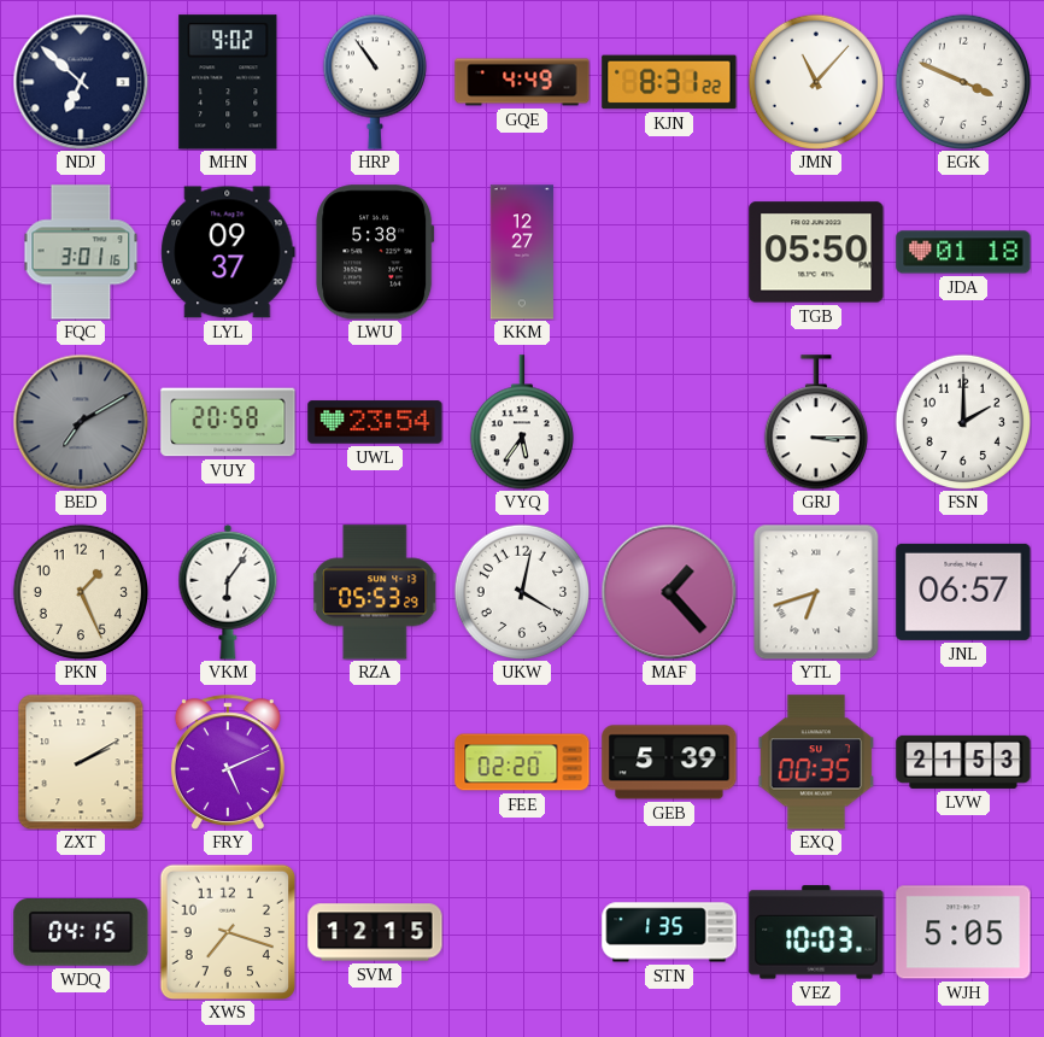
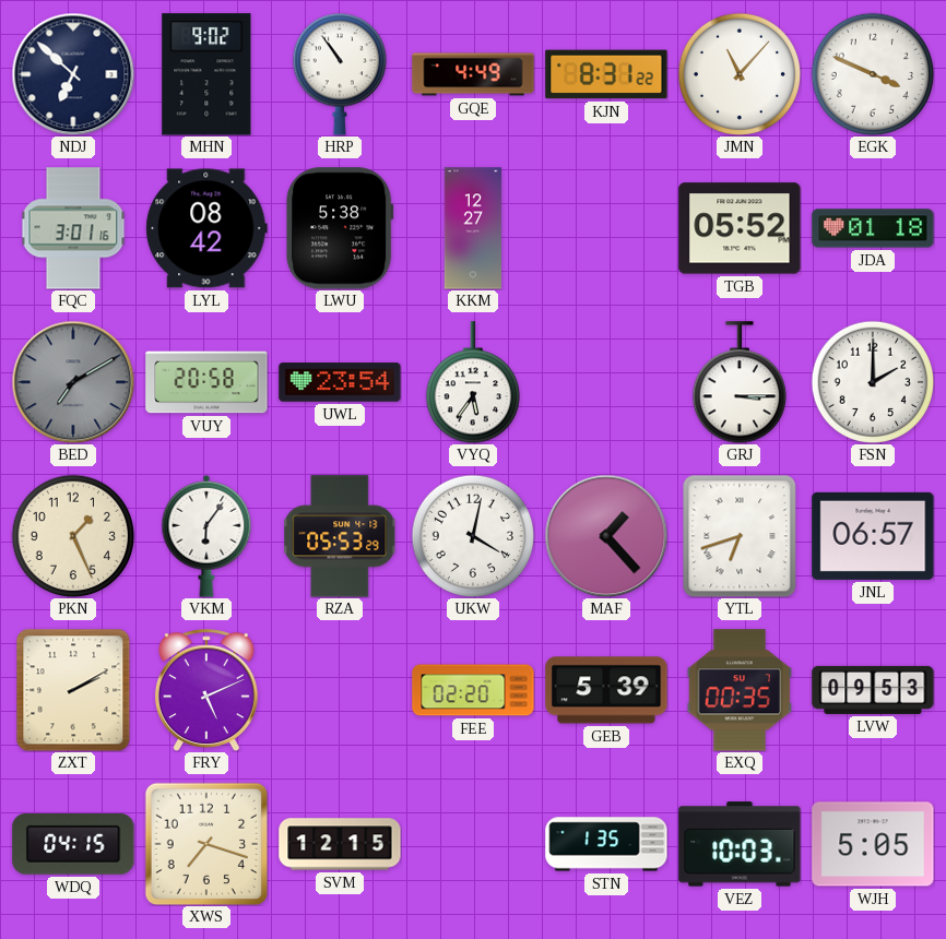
LYL: 09:37 -> 08:42
TGB: 05:50 -> 05:52
LVW: 21:53 -> 09:53
